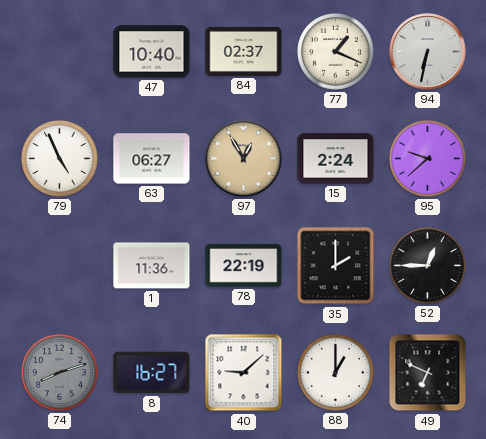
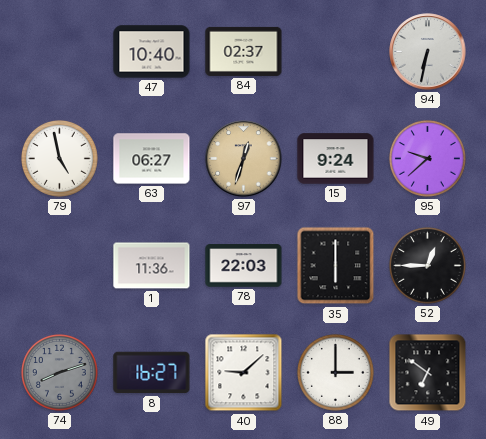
77: 1:19 -> none
79: 4:56 -> 4:58
97: 12:55 -> 12:33
15: 2:24 -> 9:24
78: 22:19 -> 22:03
35: 2:00 -> 6:00
88: 1:00 -> 3:00
49: 6:49 -> 6:51
